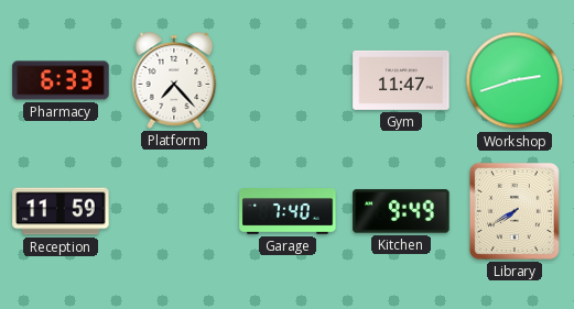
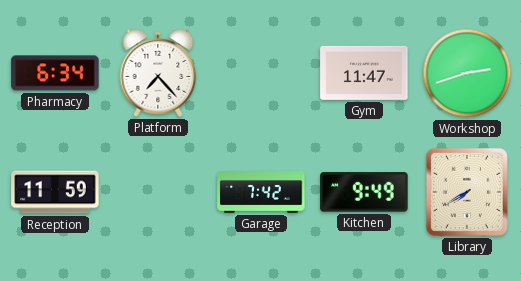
Pharmacy: 6:33 -> 6:34
Garage: 7:40 -> 7:42
